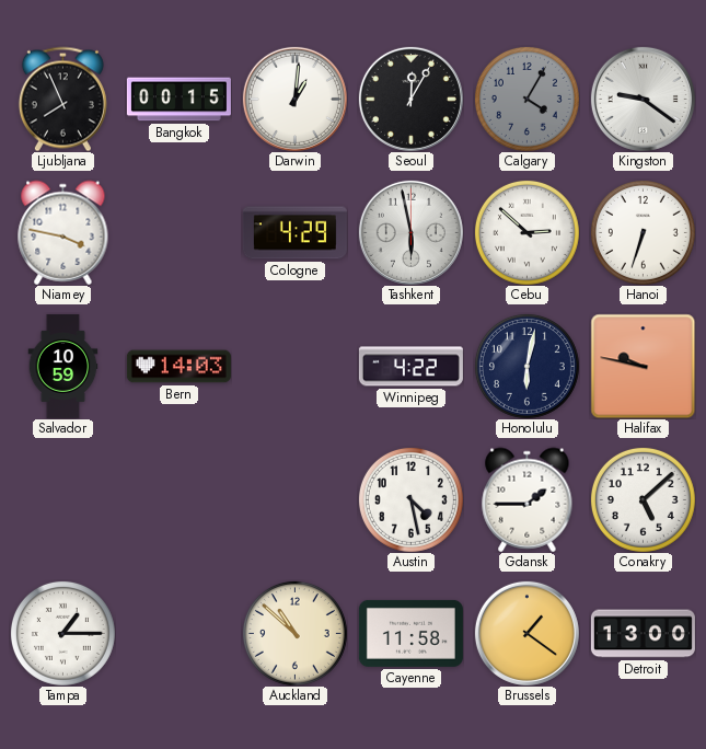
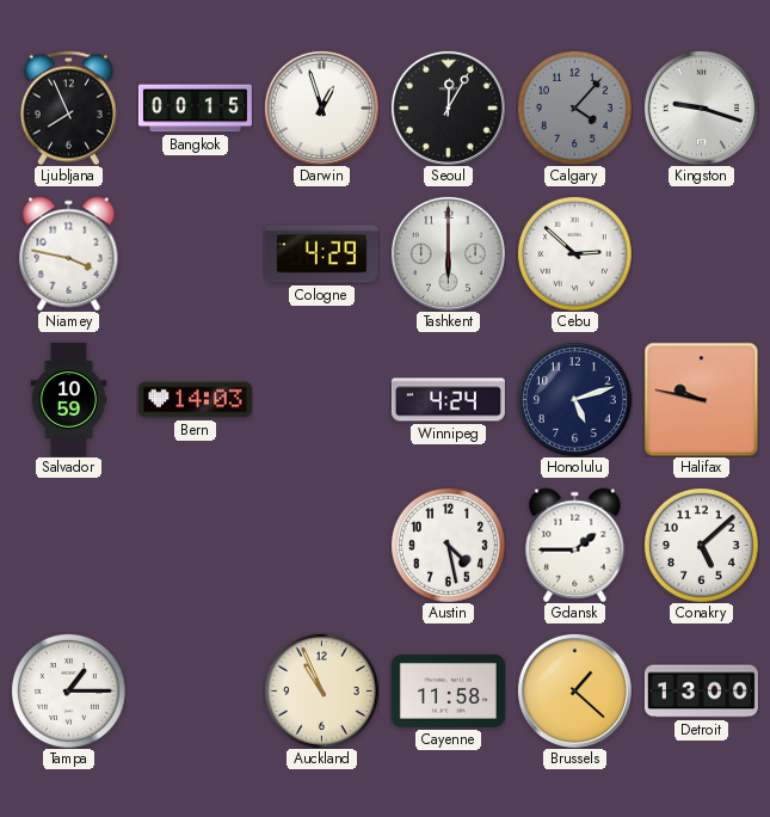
Darwin: 1:01 -> 12:57
Calgary: 4:05 -> 4:07
Kingston: 9:21 -> 9:18
Tashkent: 5:58 -> 6:00
Hanoi: 6:33 -> none
Winnipeg: 4:22 -> 4:24
Honolulu: 6:02 -> 5:12
Auckland: 10:52 -> 10:56
Brussels: 1:21 -> 1:22
